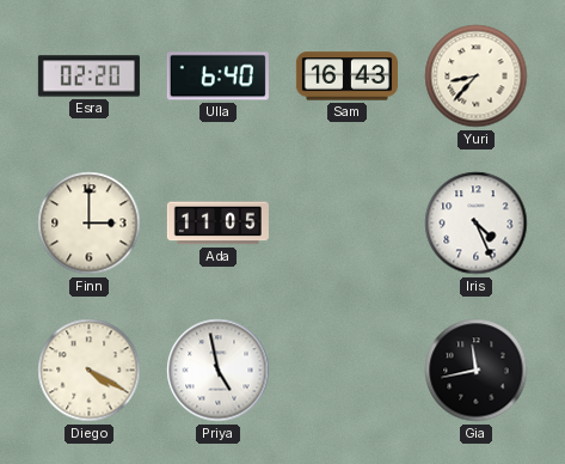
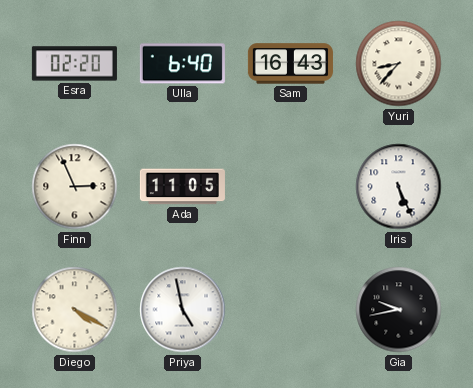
Finn: 3:00 -> 2:56
Iris: 4:26 -> 5:26
Gia: 11:43 -> 9:43
